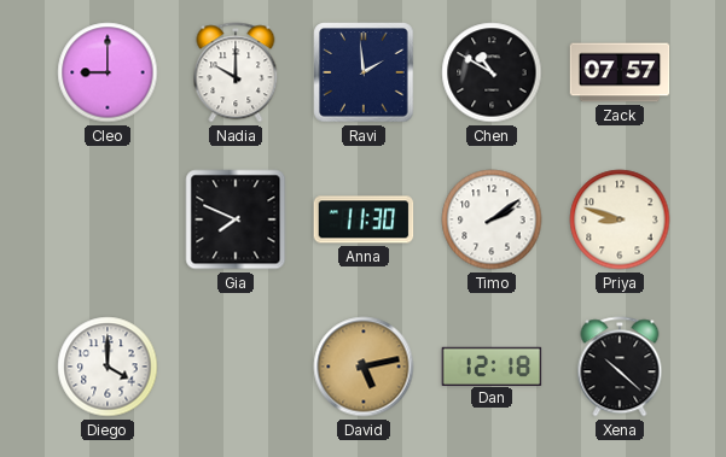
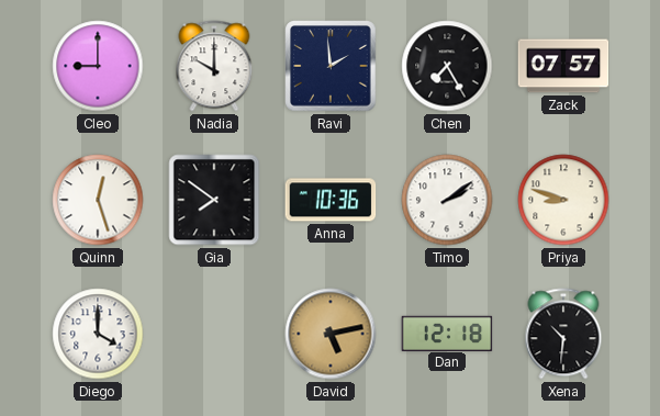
Chen: 10:50 -> 7:25
Quinn: none -> 12:27
Gia: 7:49 -> 7:51
Anna: 11:30 -> 10:36
Xena: 10:22 -> 10:31
